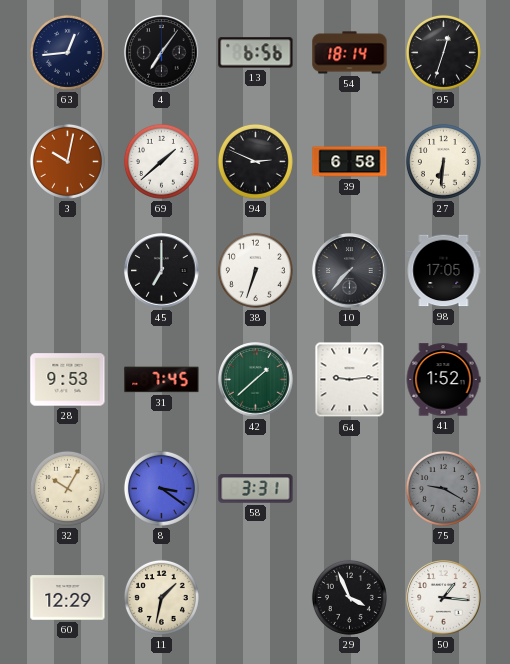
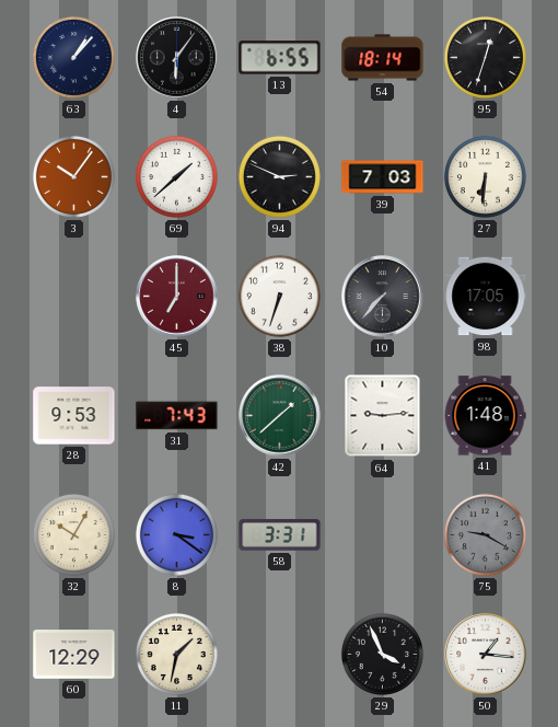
63: 12:44 -> 1:07
4: 7:06 -> 6:06
13: 6:56 -> 6:55
3: 10:02 -> 10:06
39: 6:58 -> 7:03
45 dial: black -> burgundy
31: 7:45 -> 7:43
41: 1:52 -> 1:48
